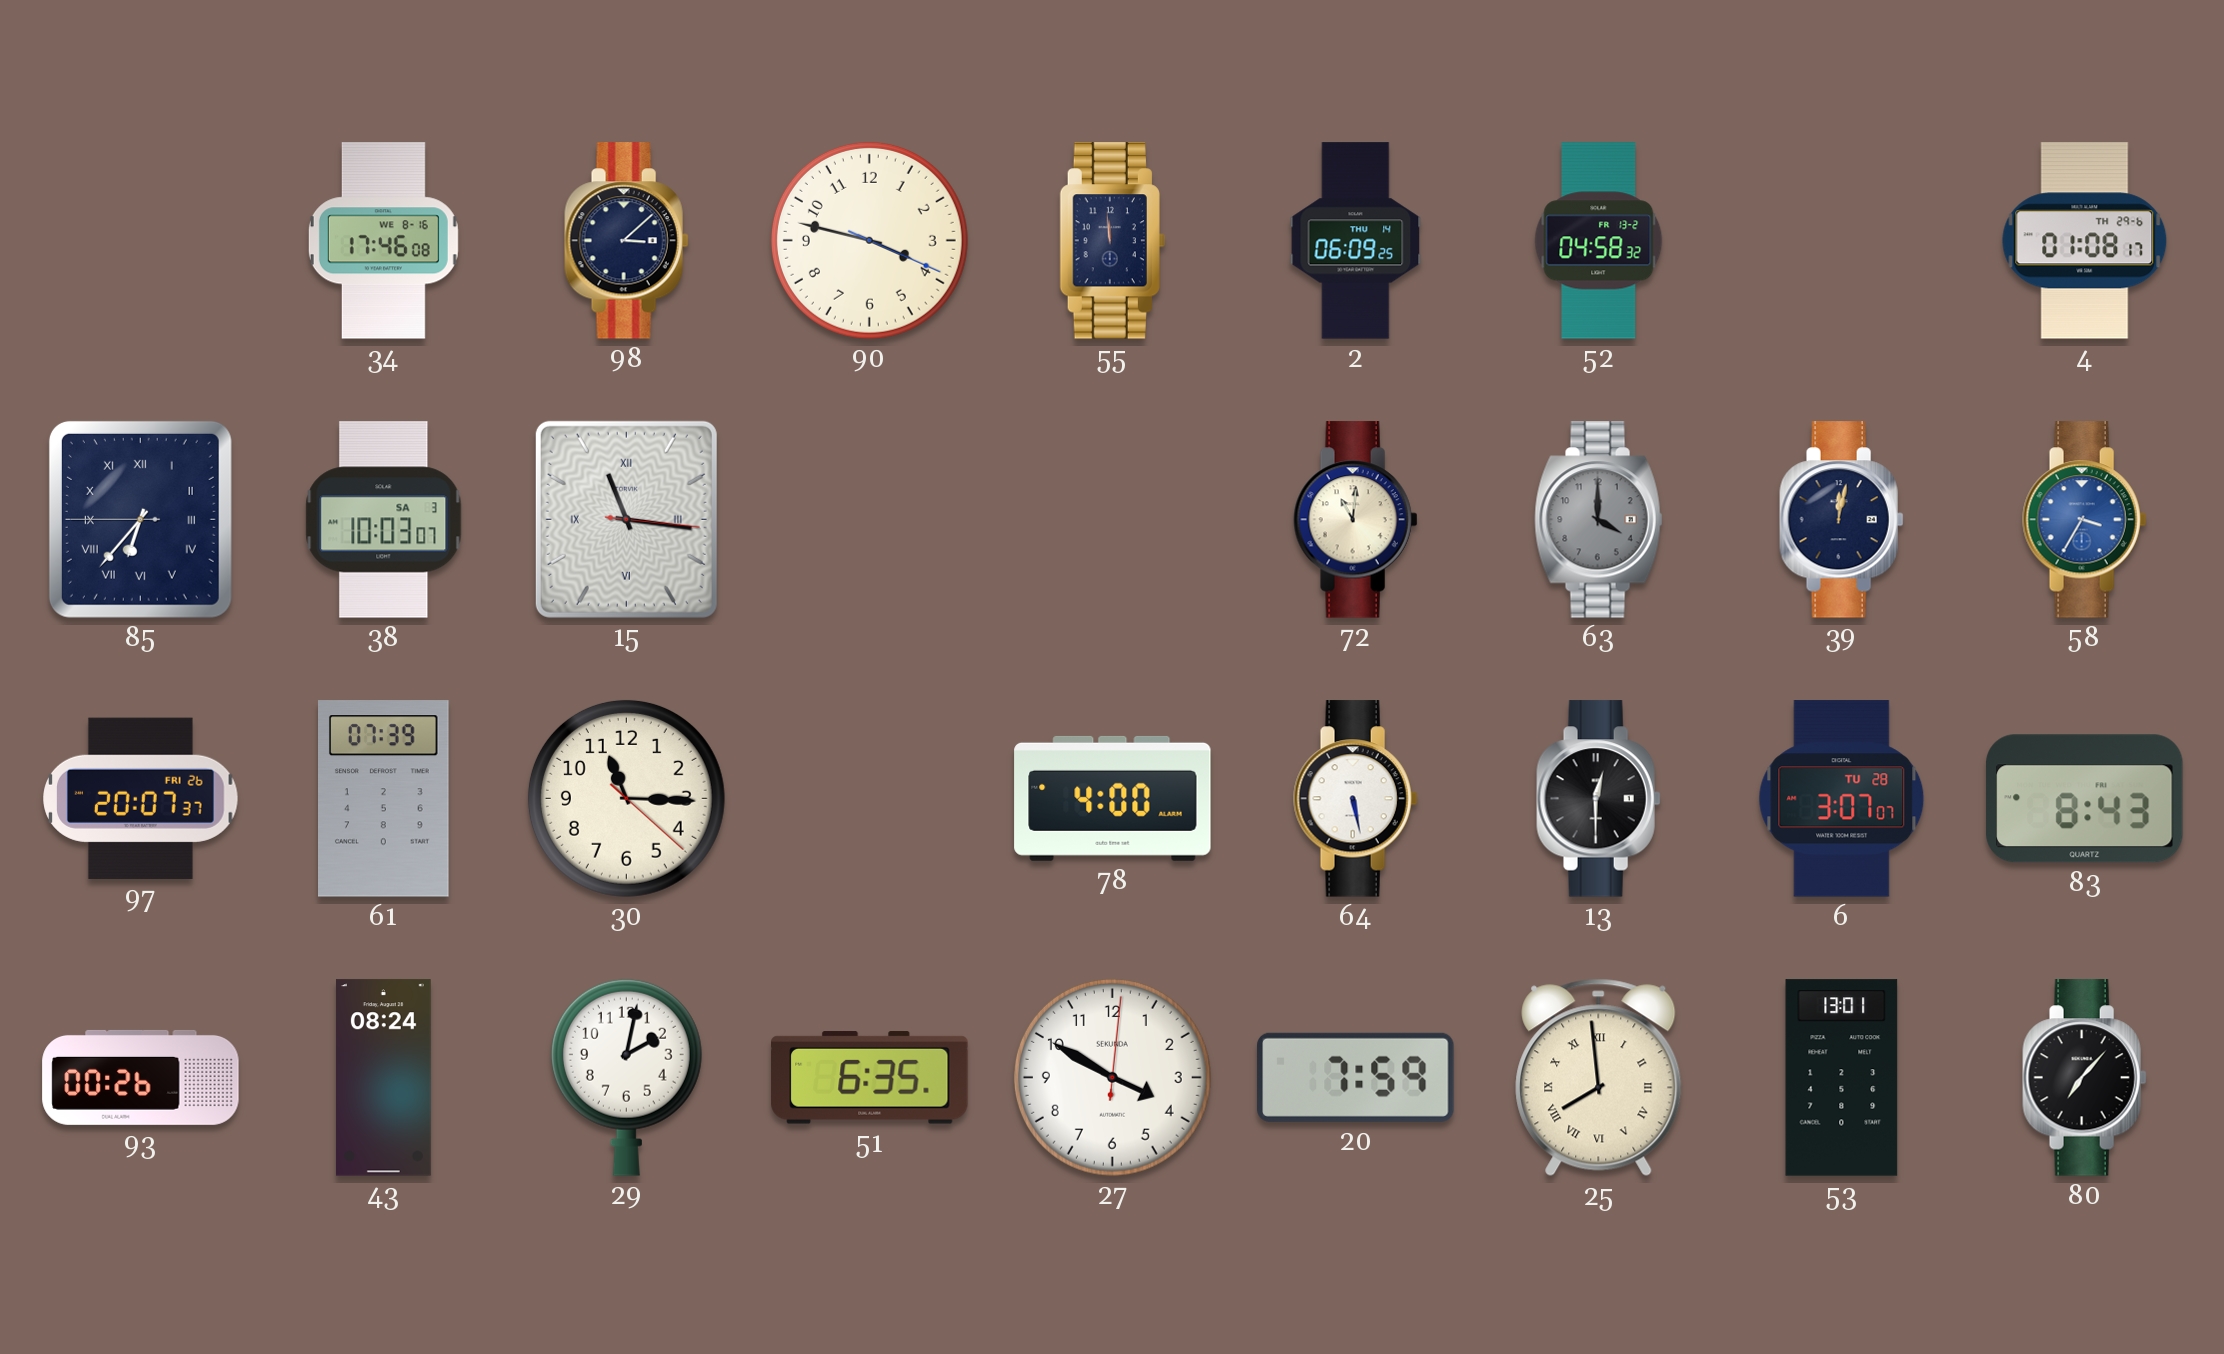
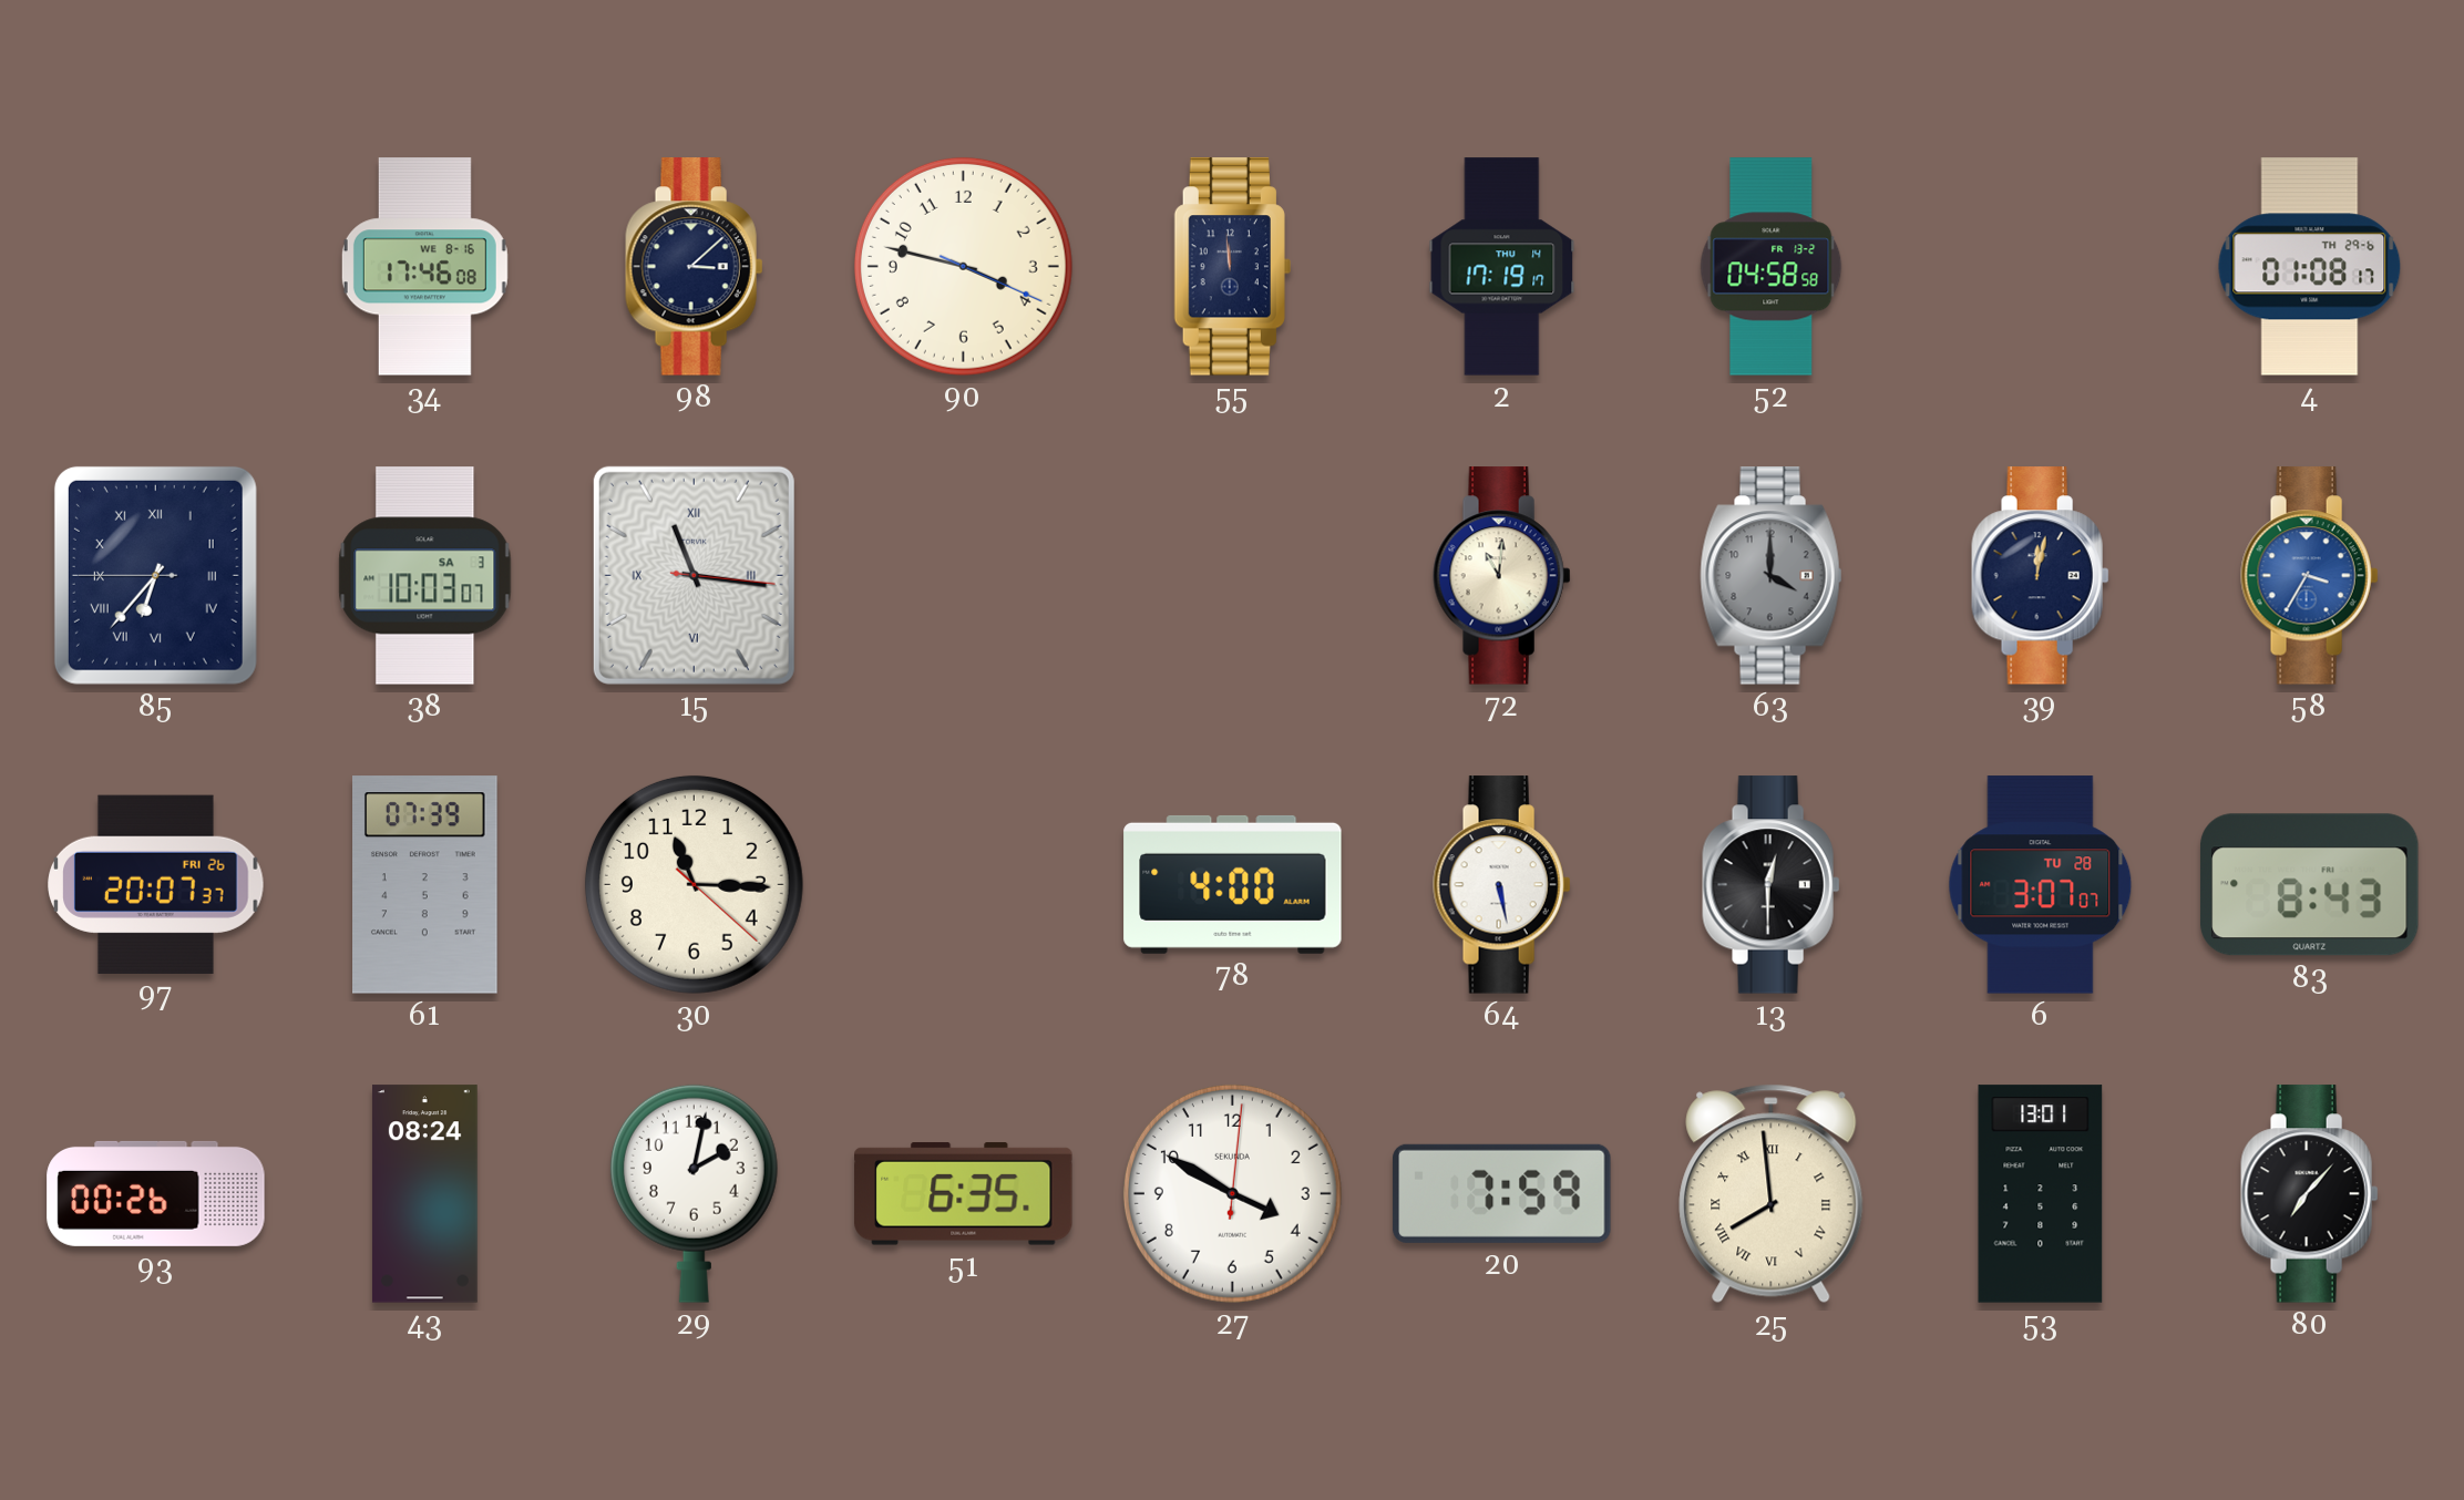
2: 06:09 -> 17:19
52: 04:58:32 -> 04:58:58
